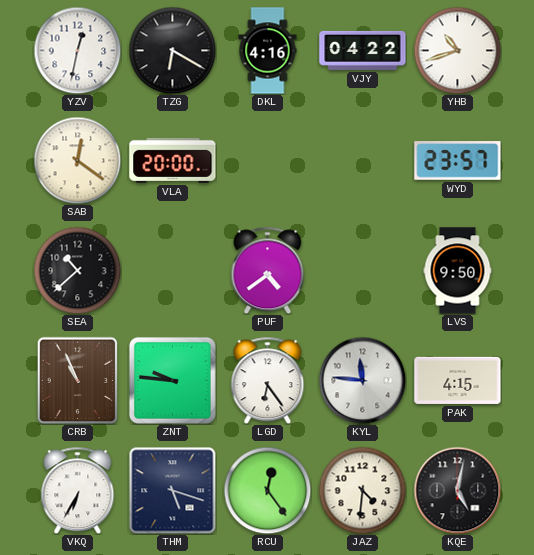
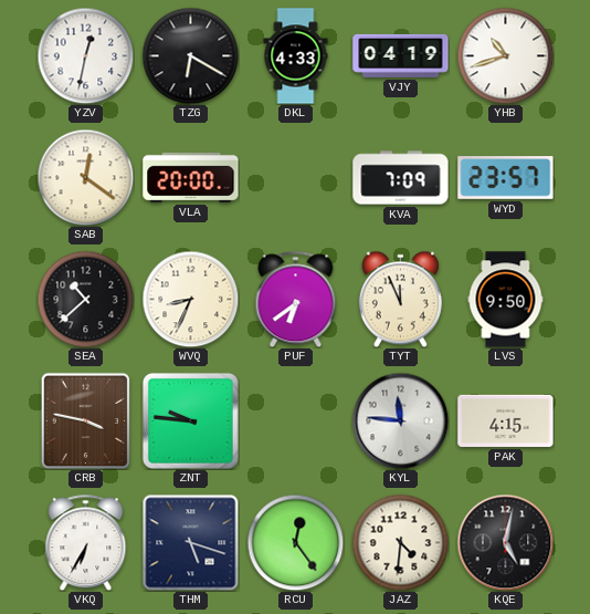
DKL: 4:16 -> 4:33
VJY: 04:22 -> 04:19
KVA: none -> 7:09
WVQ: none -> 8:34
PUF: 4:39 -> 6:39
TYT: none -> 11:56
CRB: 10:56 -> 3:47
LGD: 6:24 -> none
